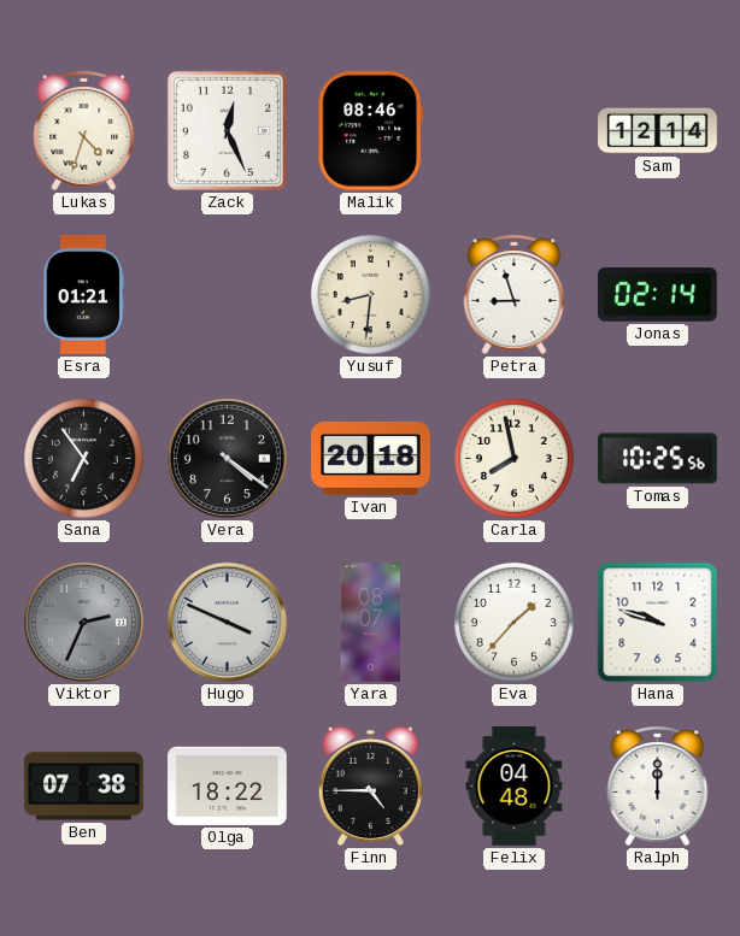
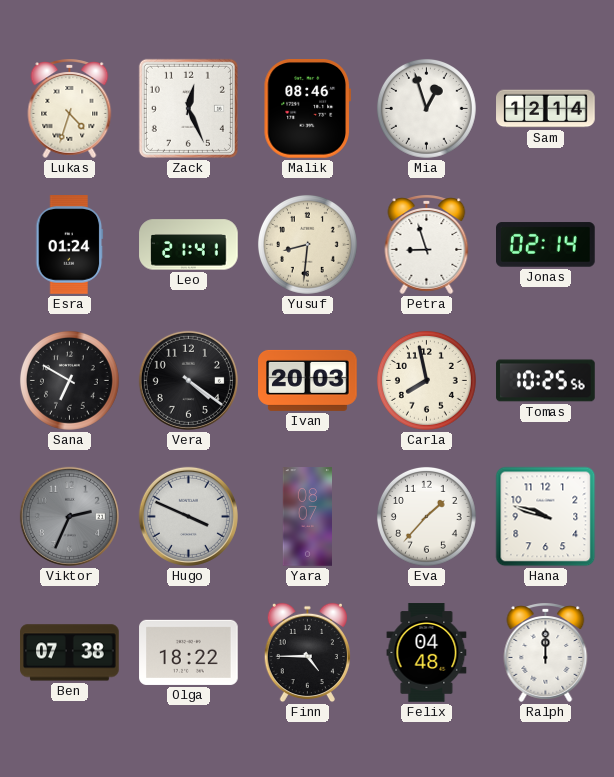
Mia: none -> 12:57
Esra: 01:21 -> 01:24
Leo: none -> 21:41
Sana: 6:54 -> 6:50
Ivan: 20:18 -> 20:03
